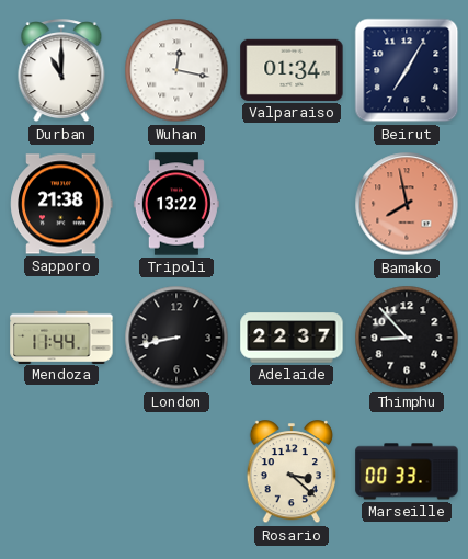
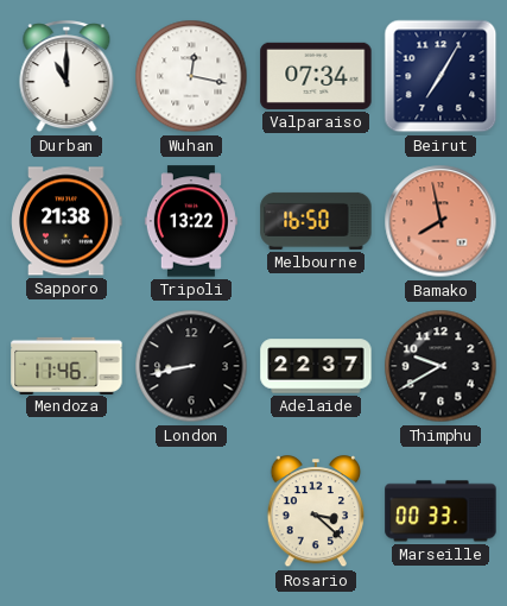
Valparaiso: 01:34 -> 07:34
Melbourne: none -> 16:50
Mendoza: 11:44 -> 11:46
Thimphu: 8:53 -> 9:40
